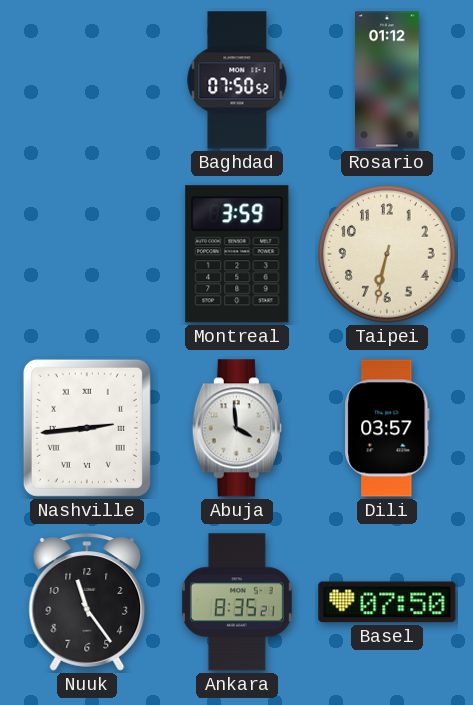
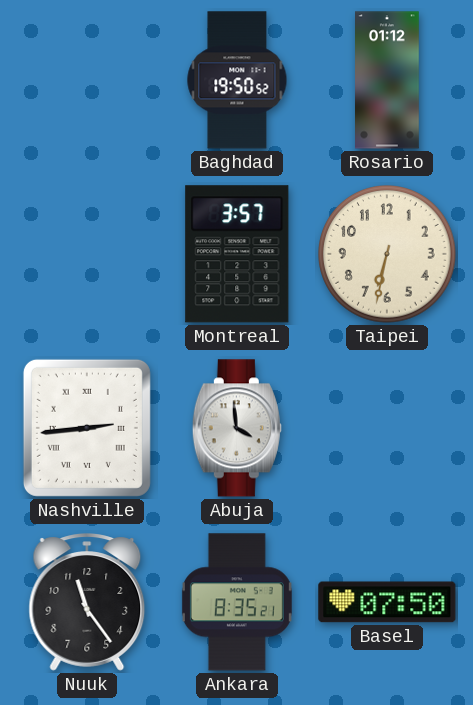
Baghdad: 07:50 -> 19:50
Montreal: 3:59 -> 3:57
Dili: 03:57 -> none
